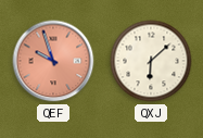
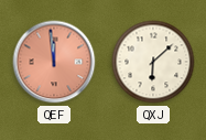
QEF: 9:57 -> 11:59
